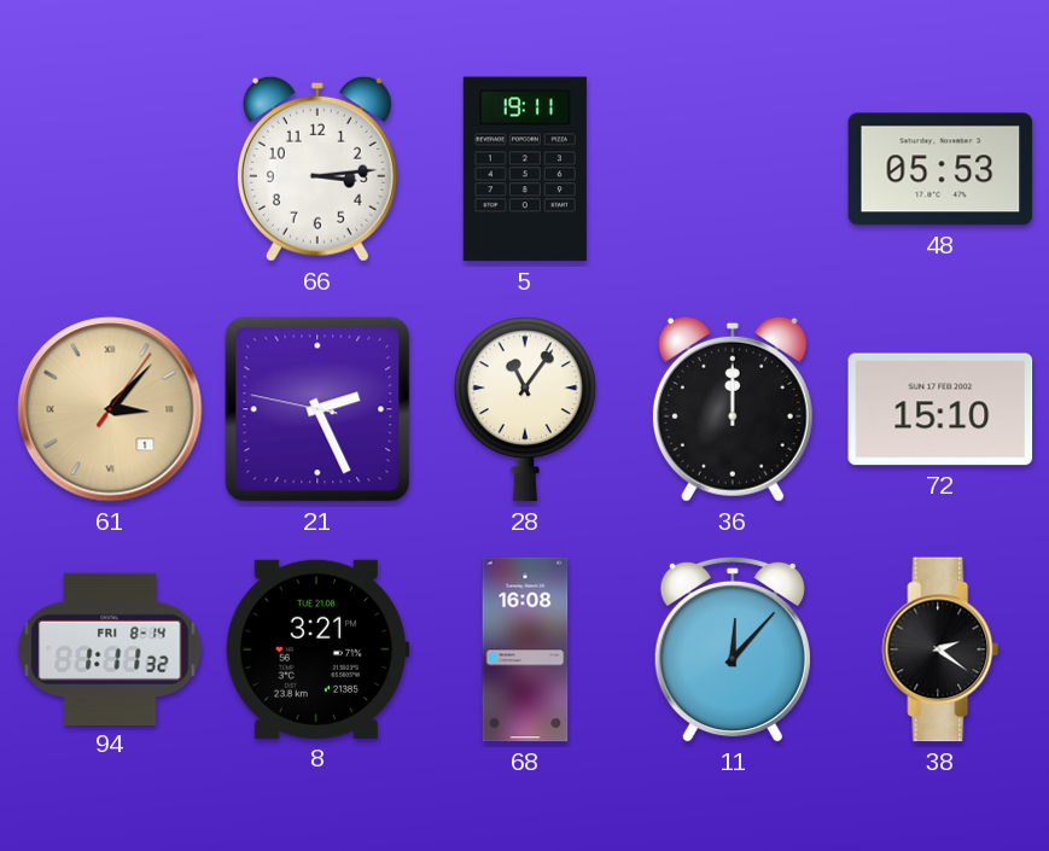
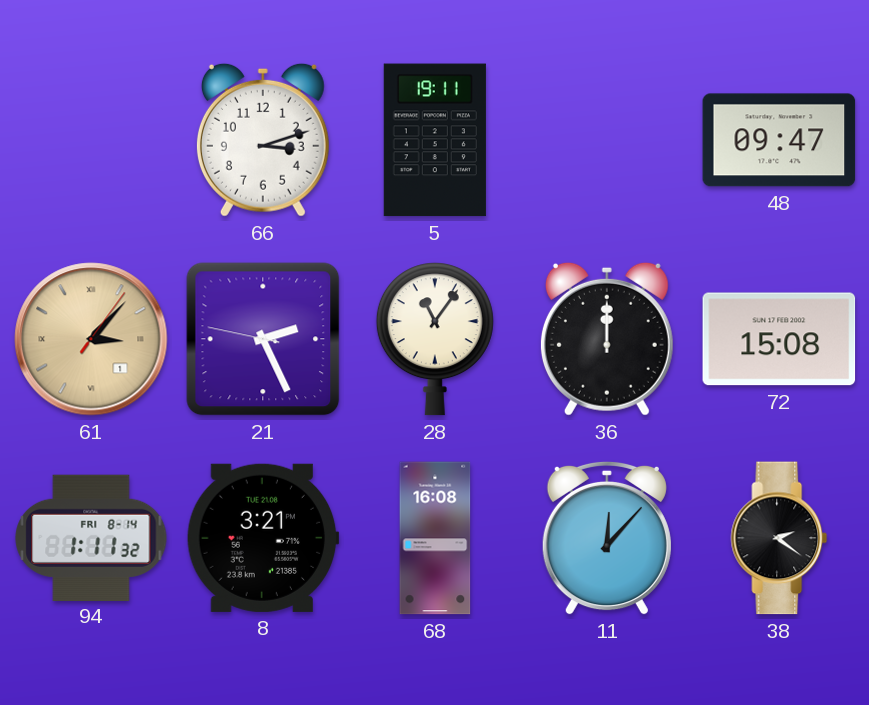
66: 3:14 -> 3:12
48: 05:53 -> 09:47
72: 15:10 -> 15:08
